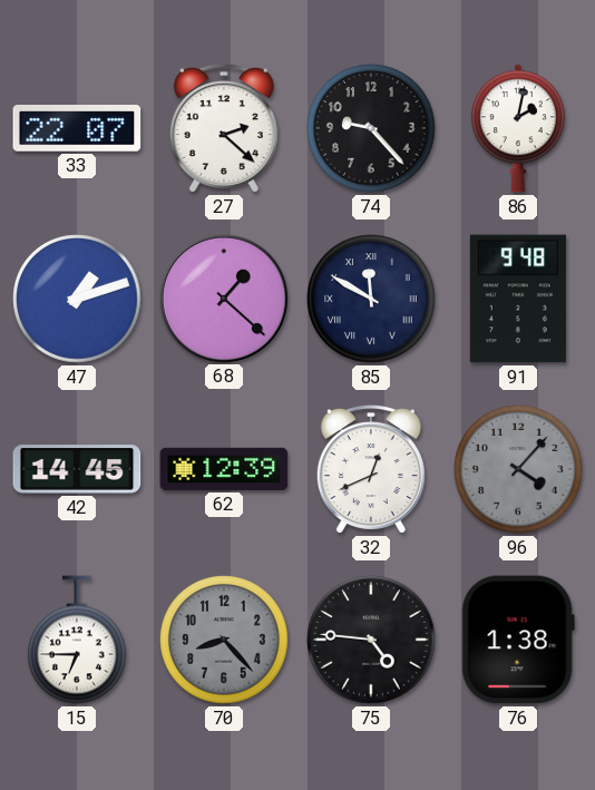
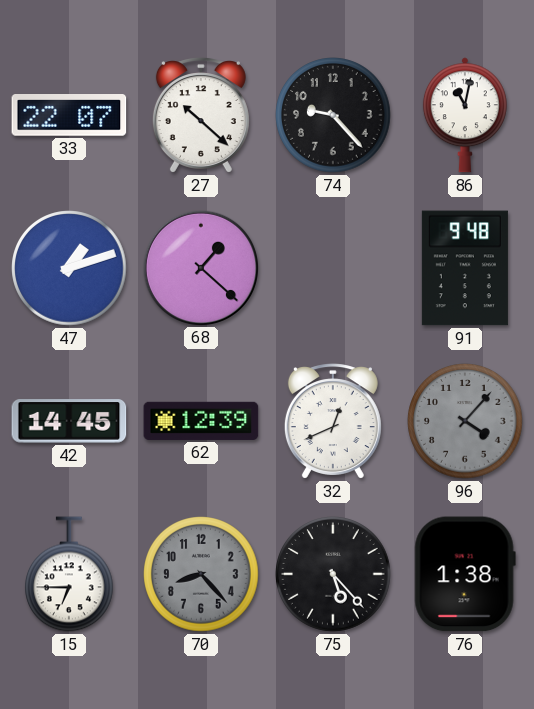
27: 2:22 -> 10:22
86: 2:02 -> 11:02
85: 11:50 -> none
75: 4:46 -> 5:23
